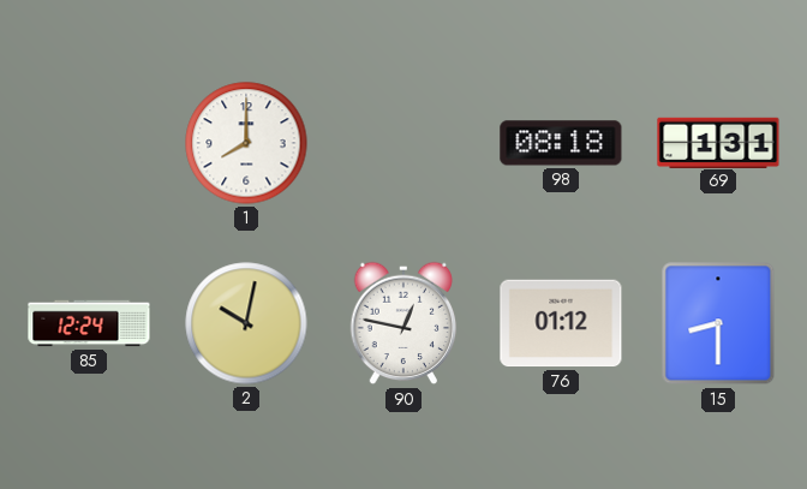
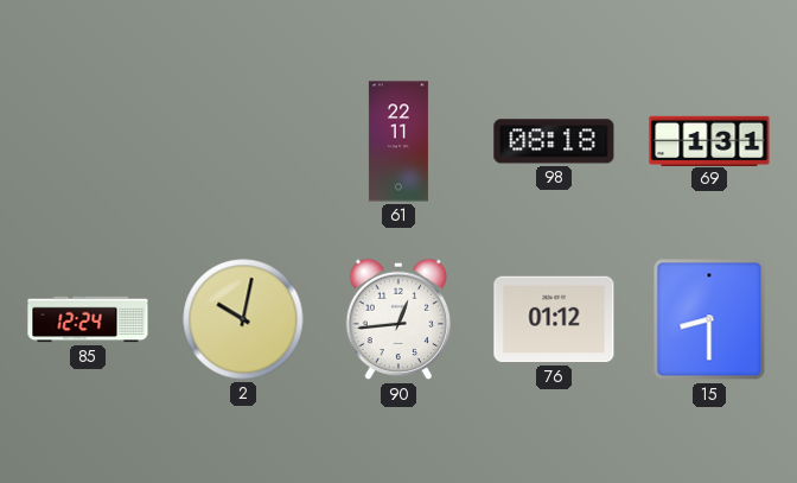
1: 8:00 -> none
61: none -> 22:11
90: 12:47 -> 12:44
